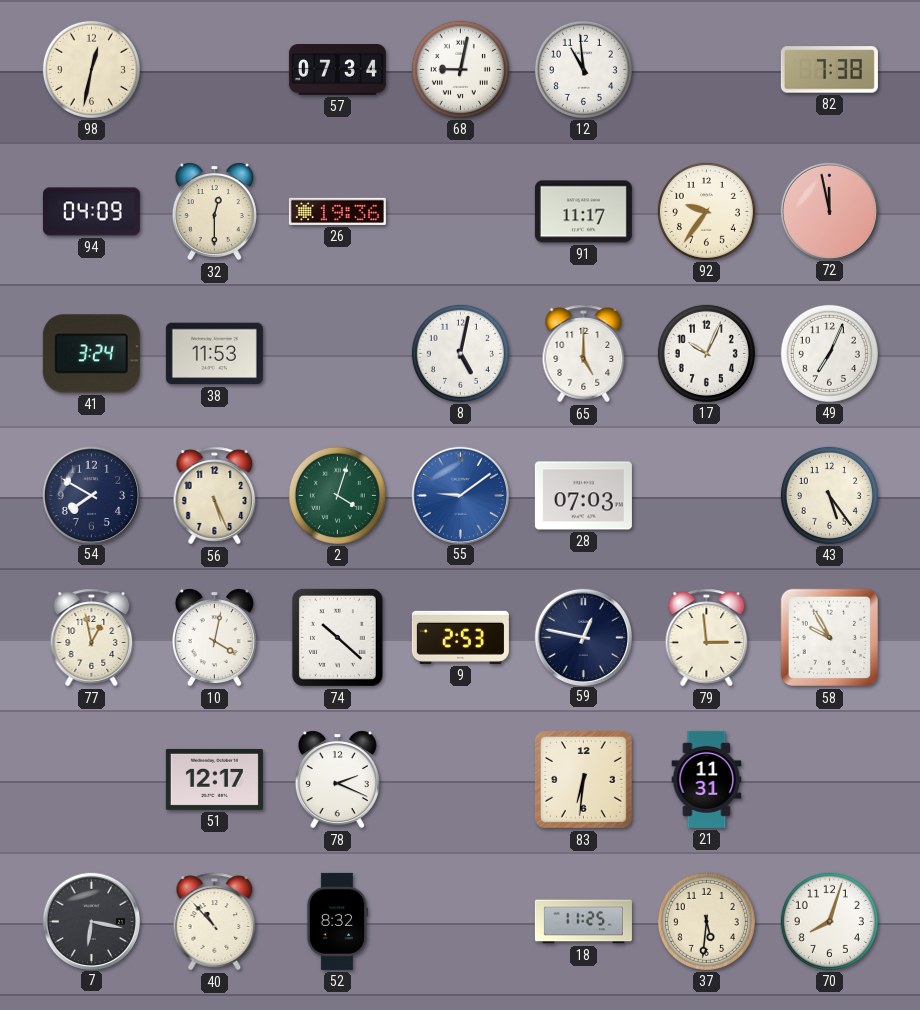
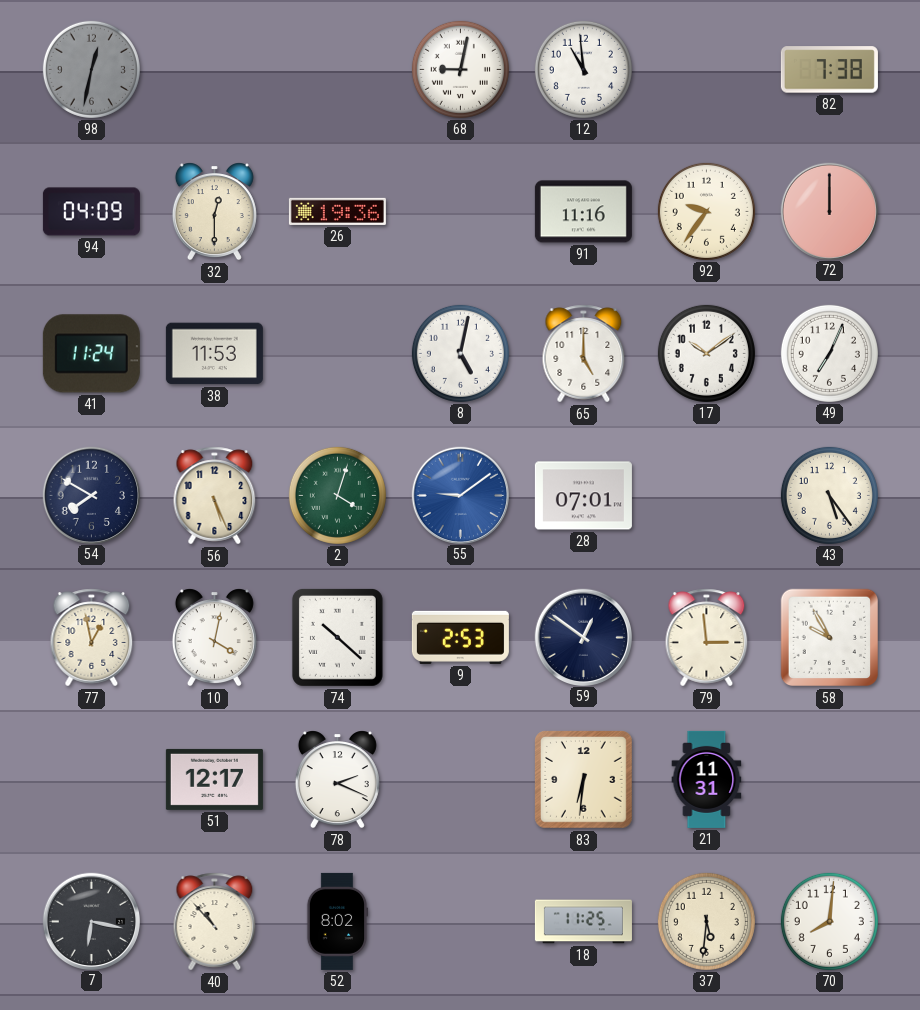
98 dial: cream -> grey
57: 07:34 -> none
91: 11:17 -> 11:16
72: 11:58 -> 12:00
41: 3:24 -> 11:24
17: 10:04 -> 10:09
28: 07:03 -> 07:01
59: 12:47 -> 12:51
52: 8:32 -> 8:02
70: 8:03 -> 8:01
